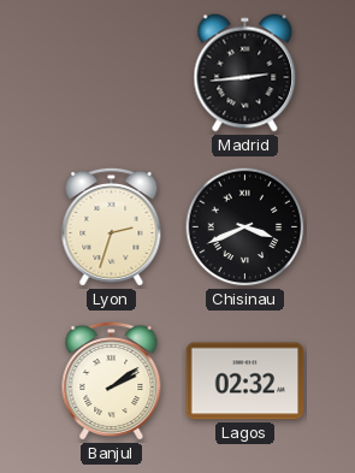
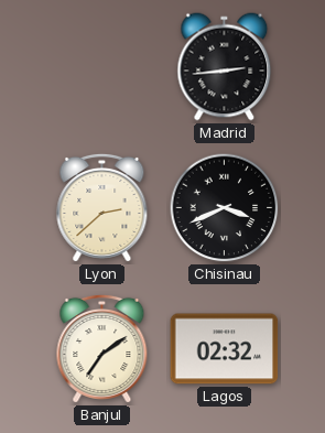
Lyon: 2:33 -> 2:38
Banjul: 2:09 -> 7:09
